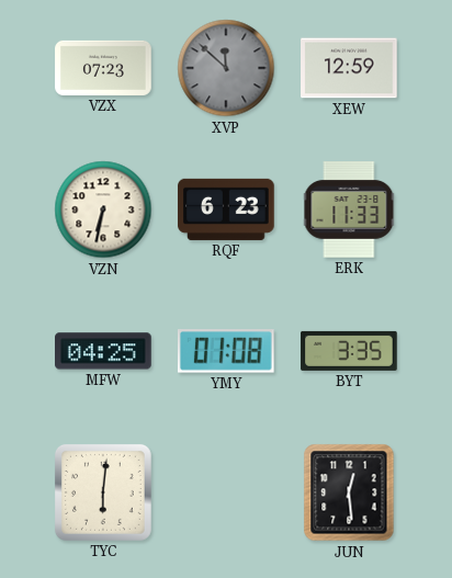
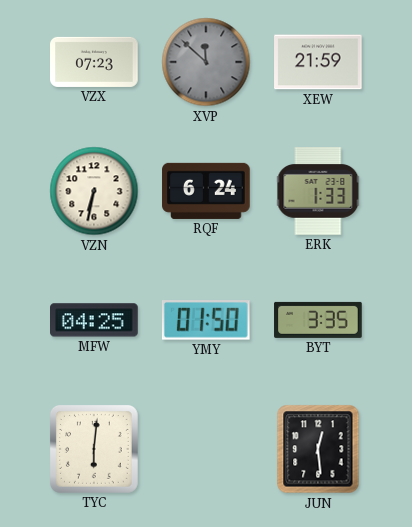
XEW: 12:59 -> 21:59
RQF: 6:23 -> 6:24
ERK: 11:33 -> 1:33
YMY: 01:08 -> 01:50
